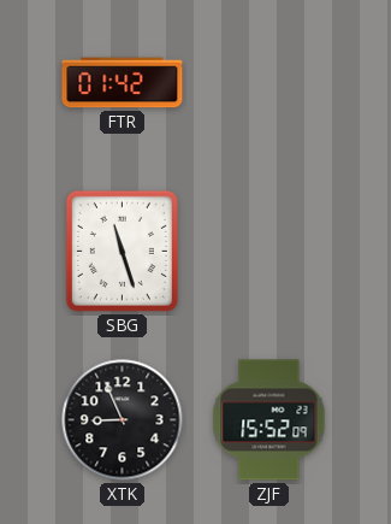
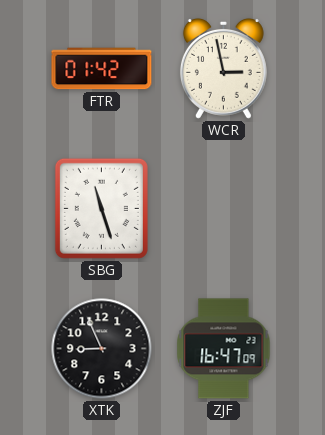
WCR: none -> 2:58
ZJF: 15:52 -> 16:47
